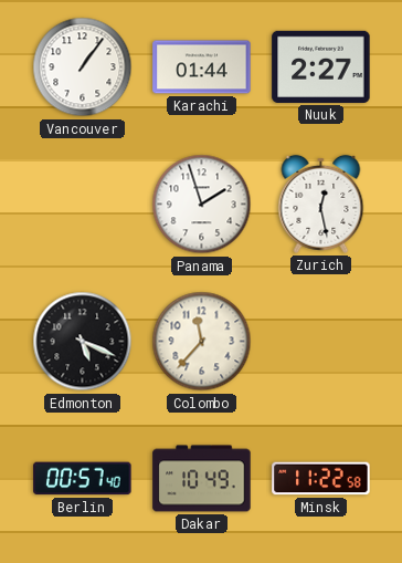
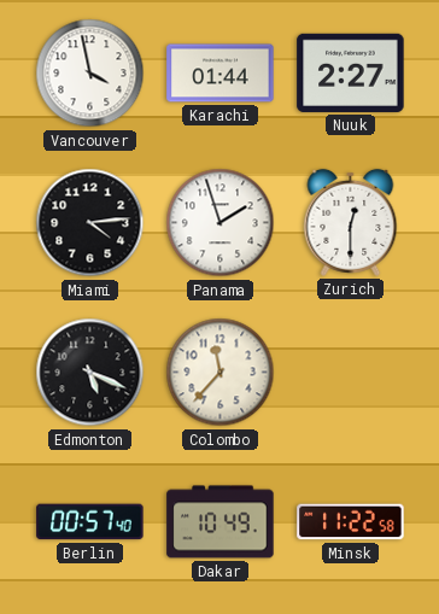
Vancouver: 1:06 -> 3:58
Miami: none -> 4:14
Zurich: 12:28 -> 12:30
